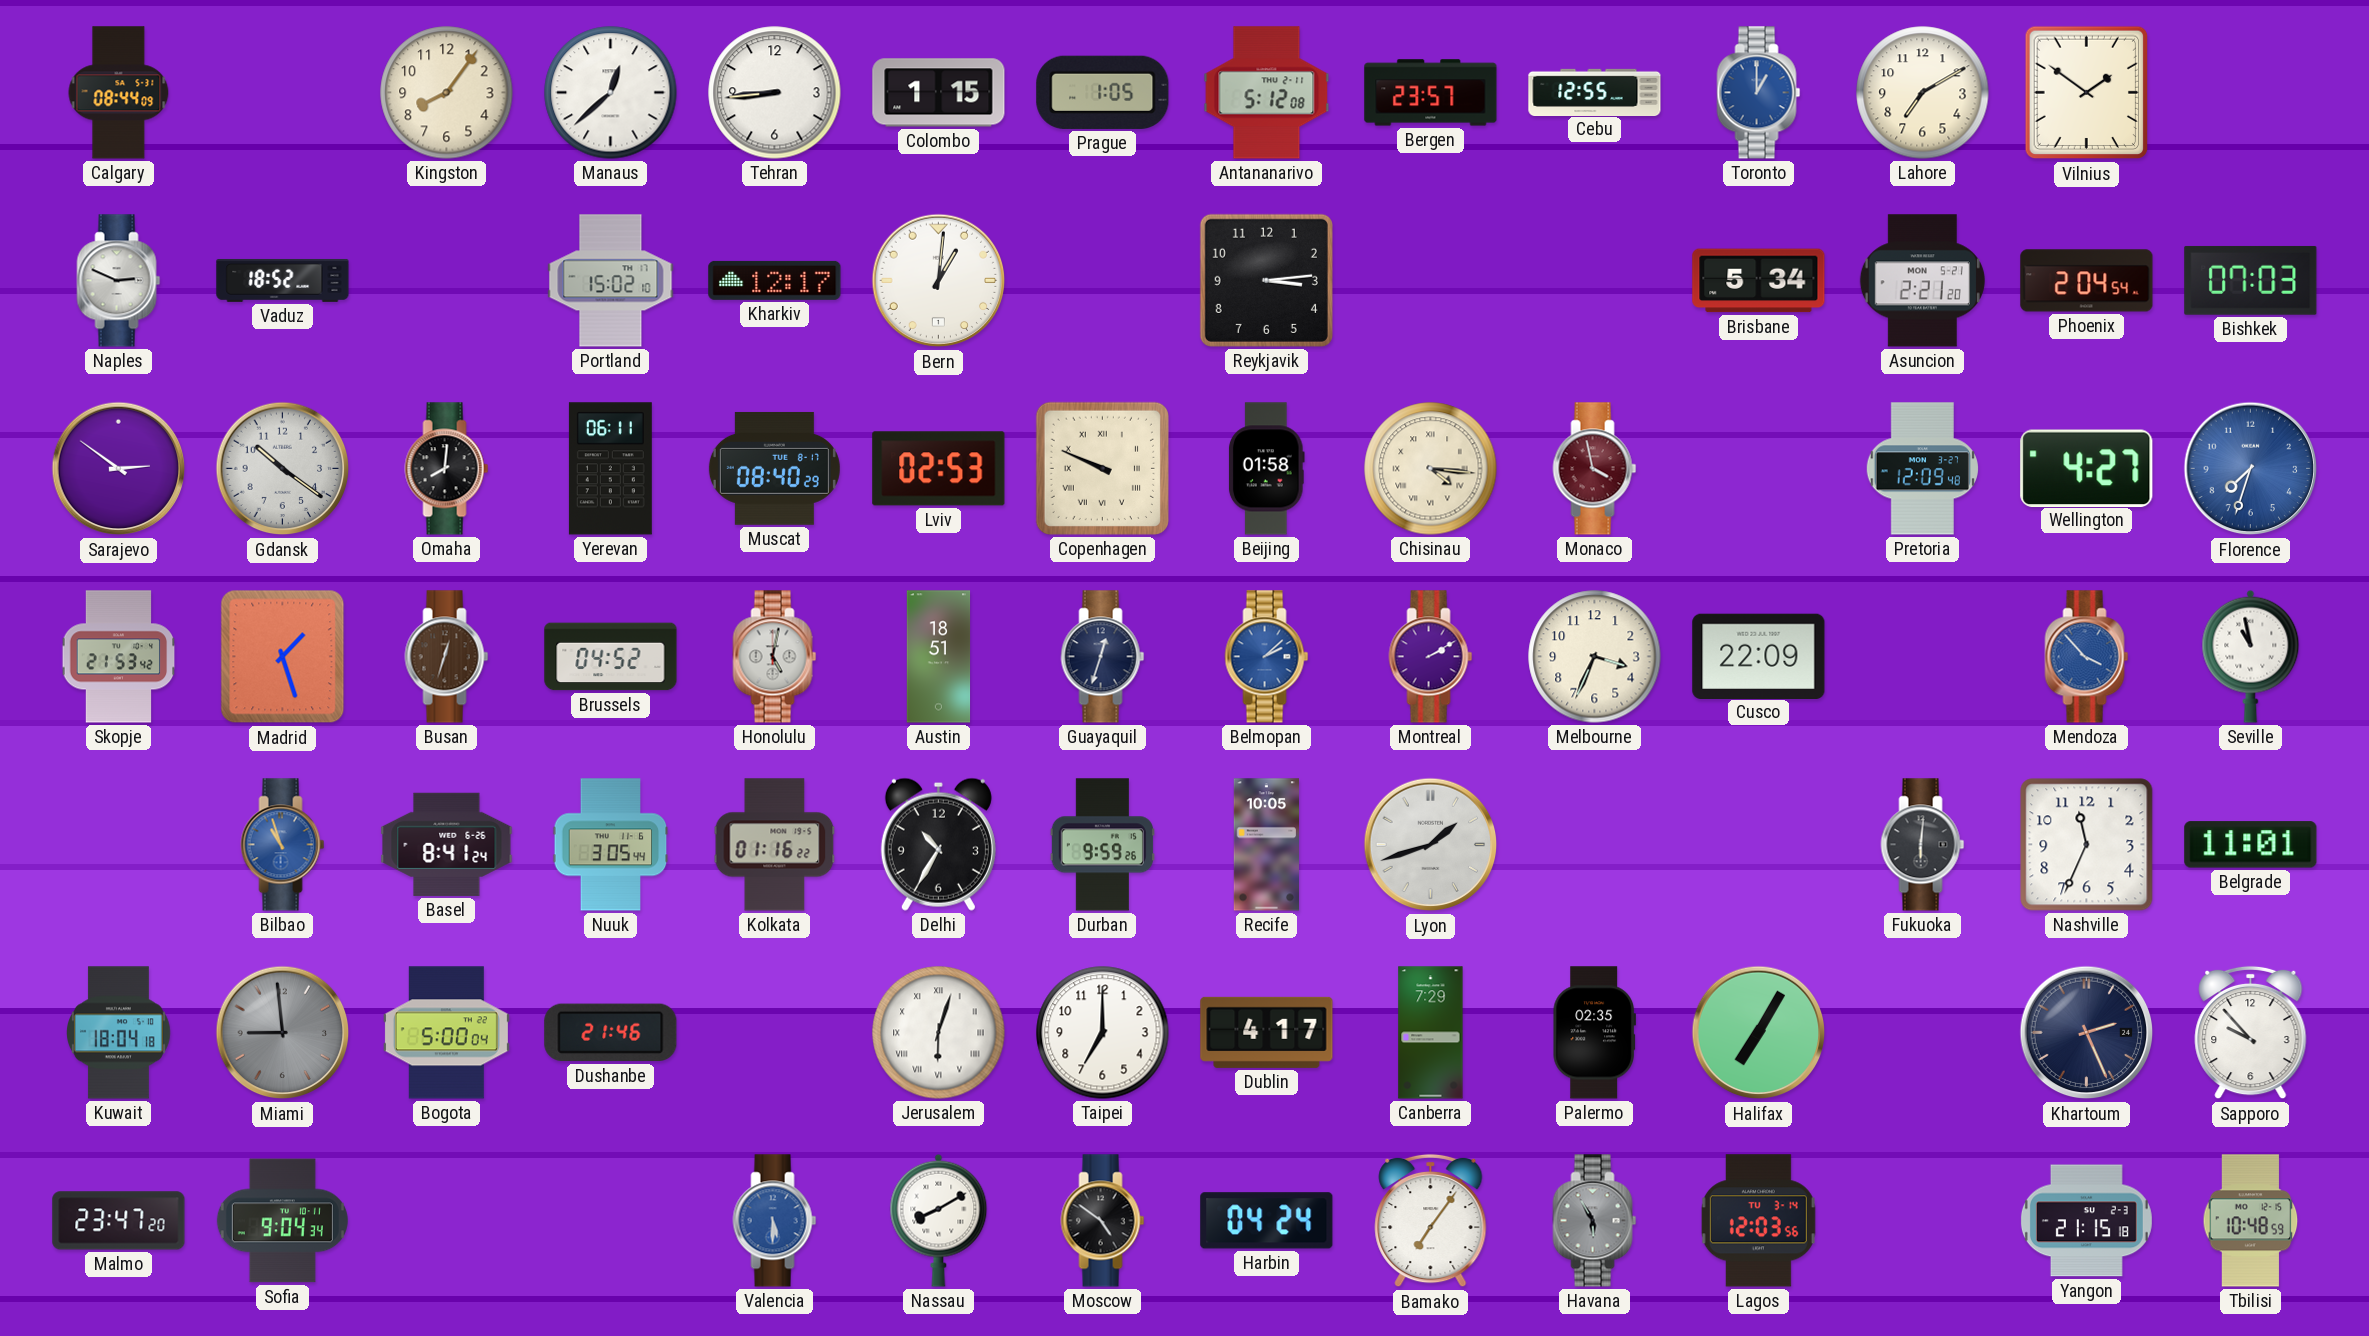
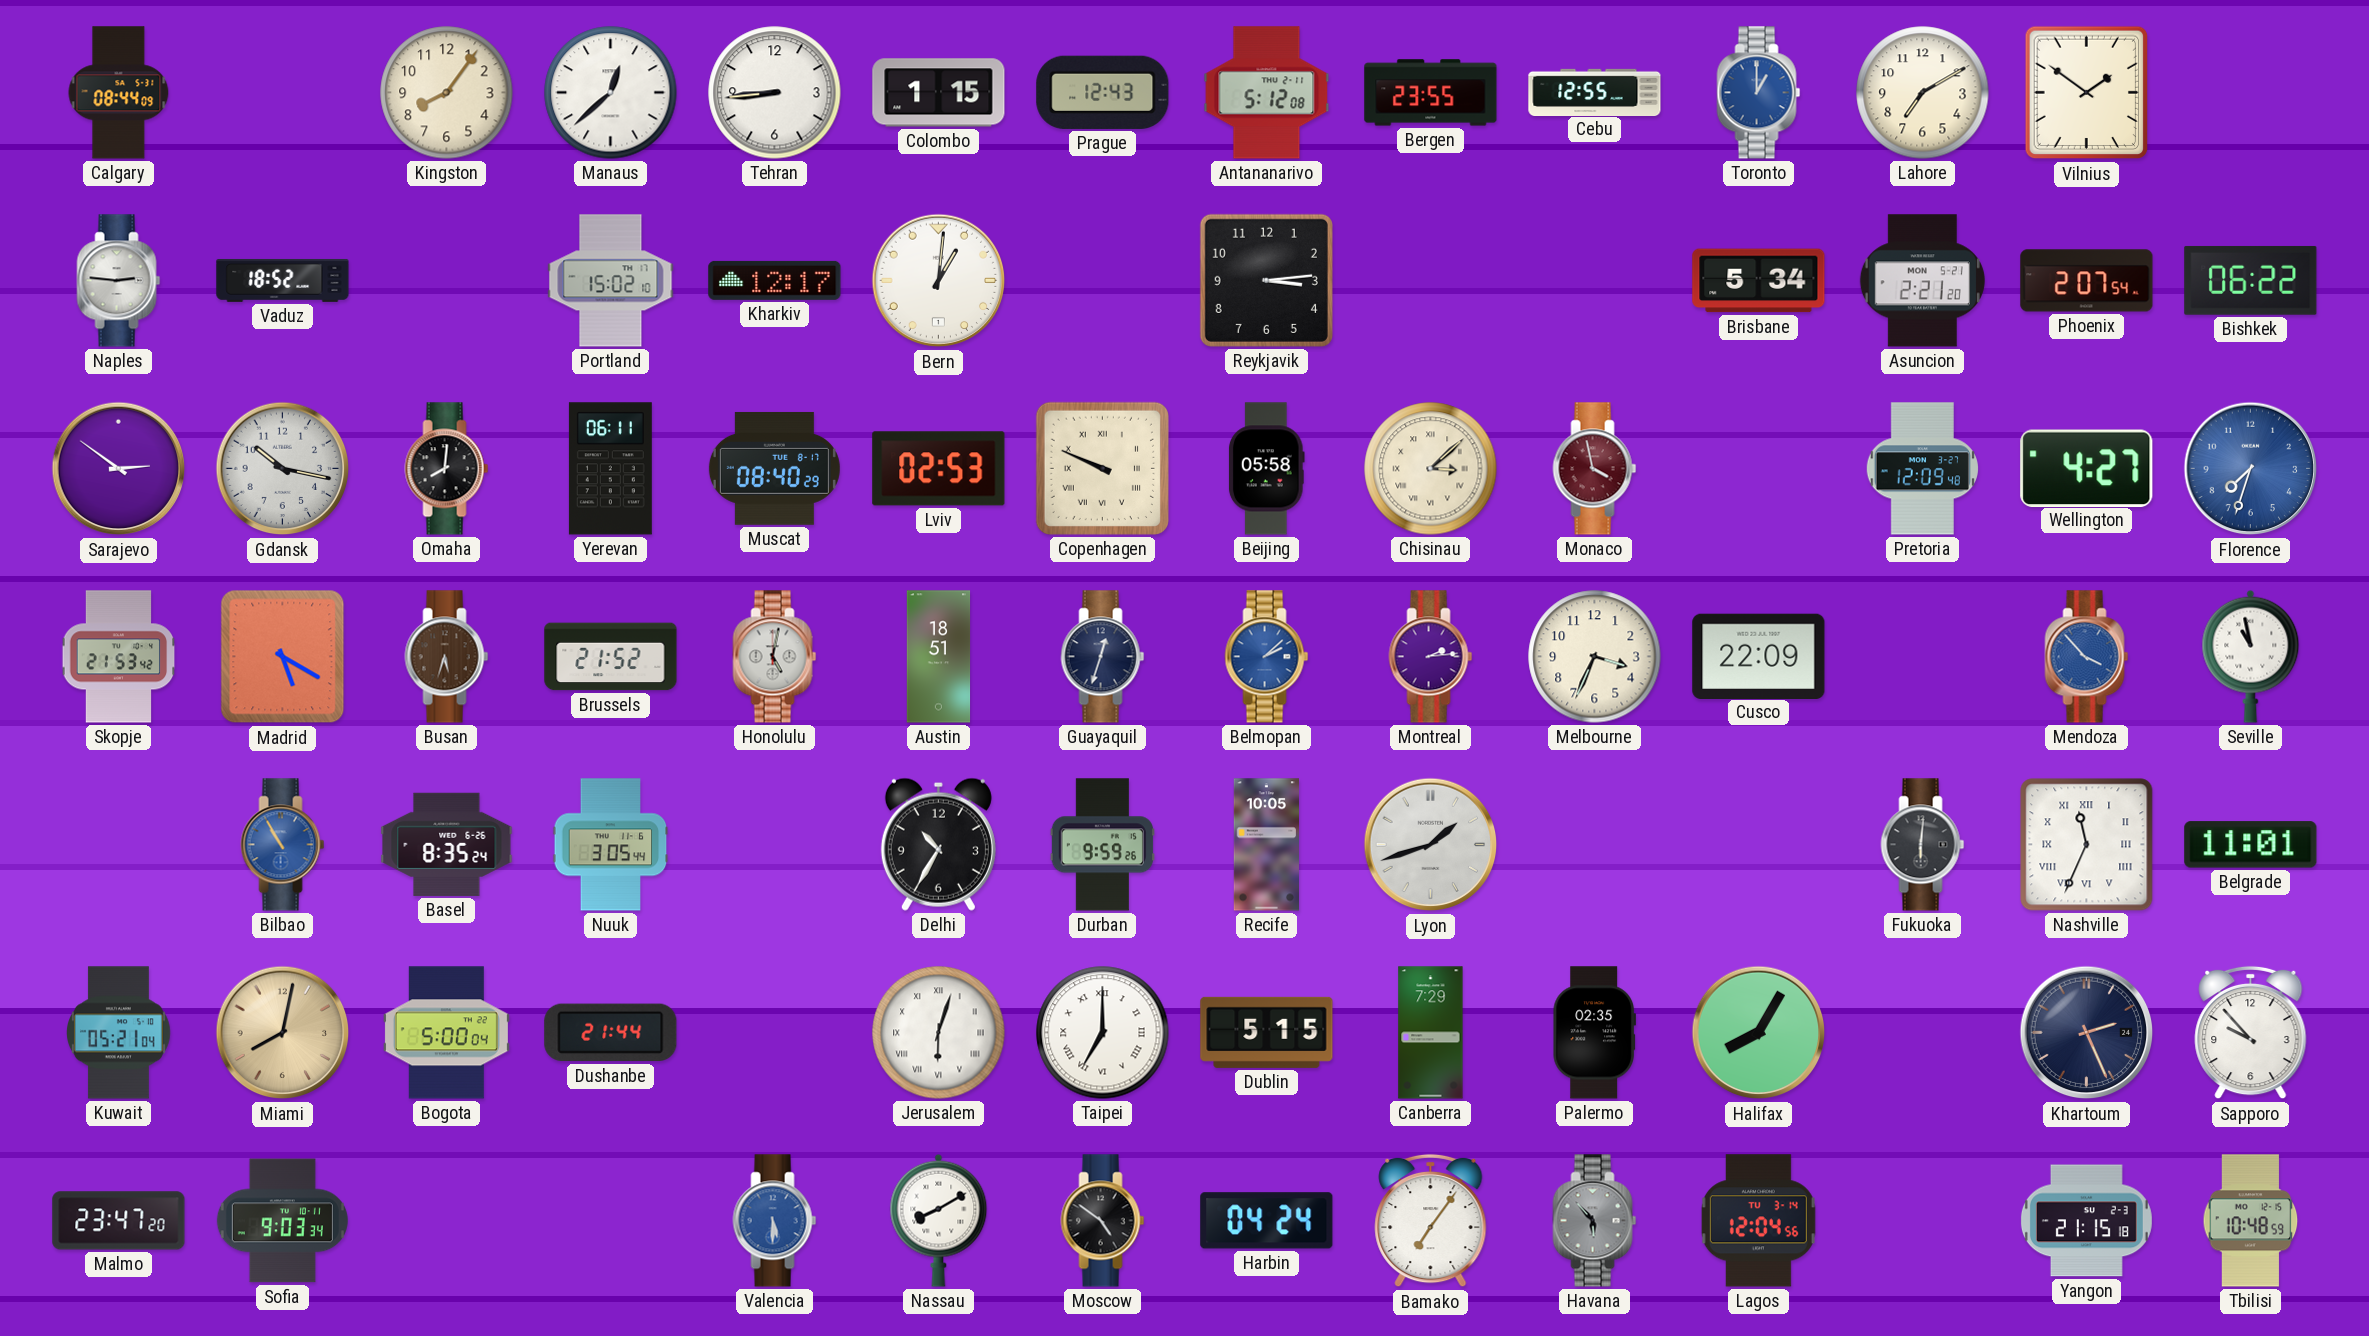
Prague: 1:05 -> 12:43
Bergen: 23:57 -> 23:55
Naples: 2:49 -> 2:46
Phoenix: 2:04 -> 2:07
Bishkek: 07:03 -> 06:22
Gdansk: 10:21 -> 10:17
Beijing: 01:58 -> 05:58
Chisinau: 4:16 -> 3:08
Madrid: 1:27 -> 5:20
Busan: 12:33 -> 5:33
Brussels: 04:52 -> 21:52
Montreal: 2:10 -> 2:14
Bilbao: 10:57 -> 10:55
Basel: 8:41 -> 8:35
Kolkata: 01:16 -> none
Nashville numerals: Arabic -> Roman
Kuwait: 18:04 -> 05:21
Miami: 8:59 -> 8:02
Miami dial: grey -> champagne
Dushanbe: 21:46 -> 21:44
Taipei numerals: Arabic -> Roman
Dublin: 4:17 -> 5:15
Halifax: 7:05 -> 8:05
Sofia: 9:04 -> 9:03
Havana: 5:55 -> 5:53
Lagos: 12:03 -> 12:04
